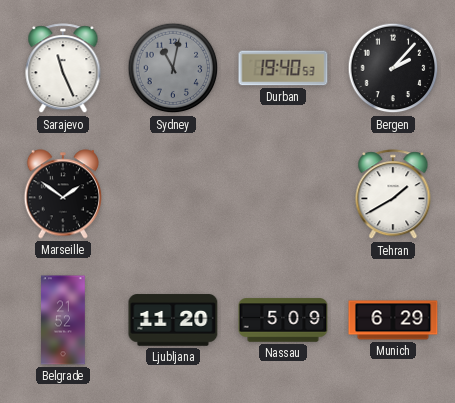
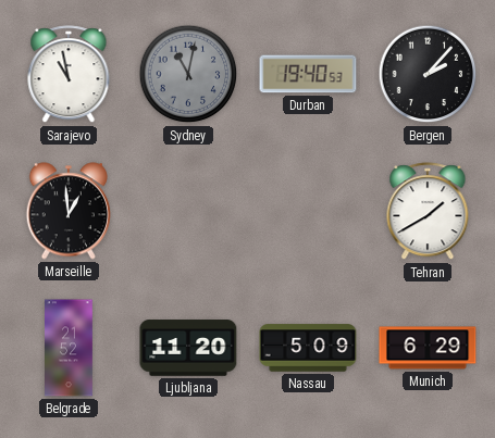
Sarajevo: 11:26 -> 10:58
Marseille: 1:51 -> 12:59
